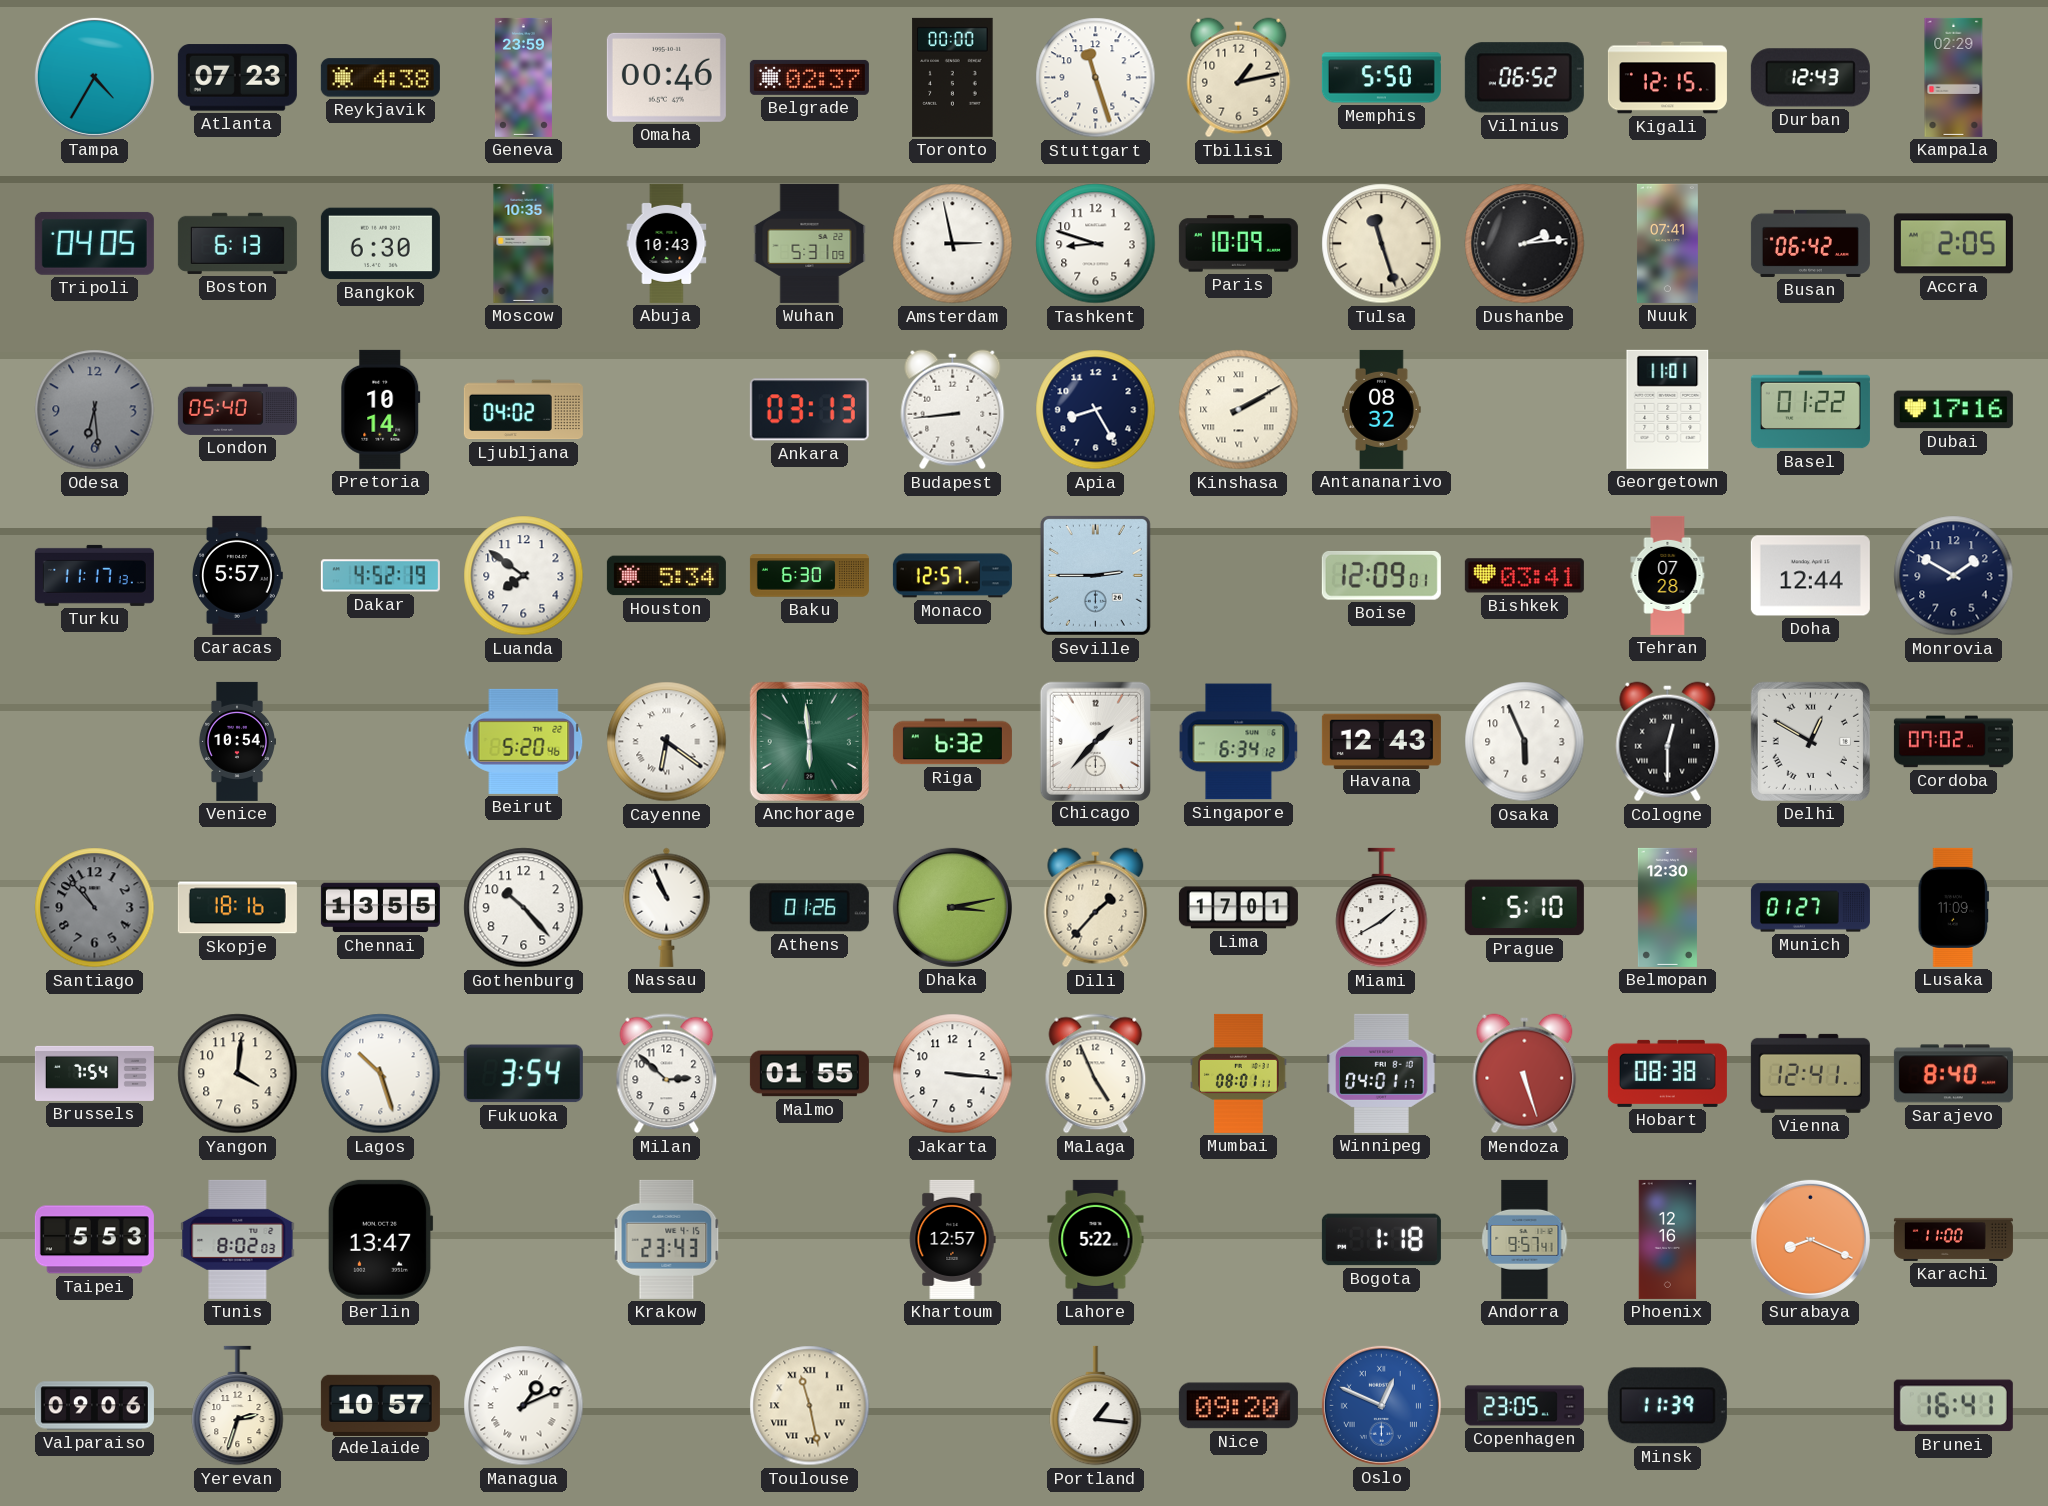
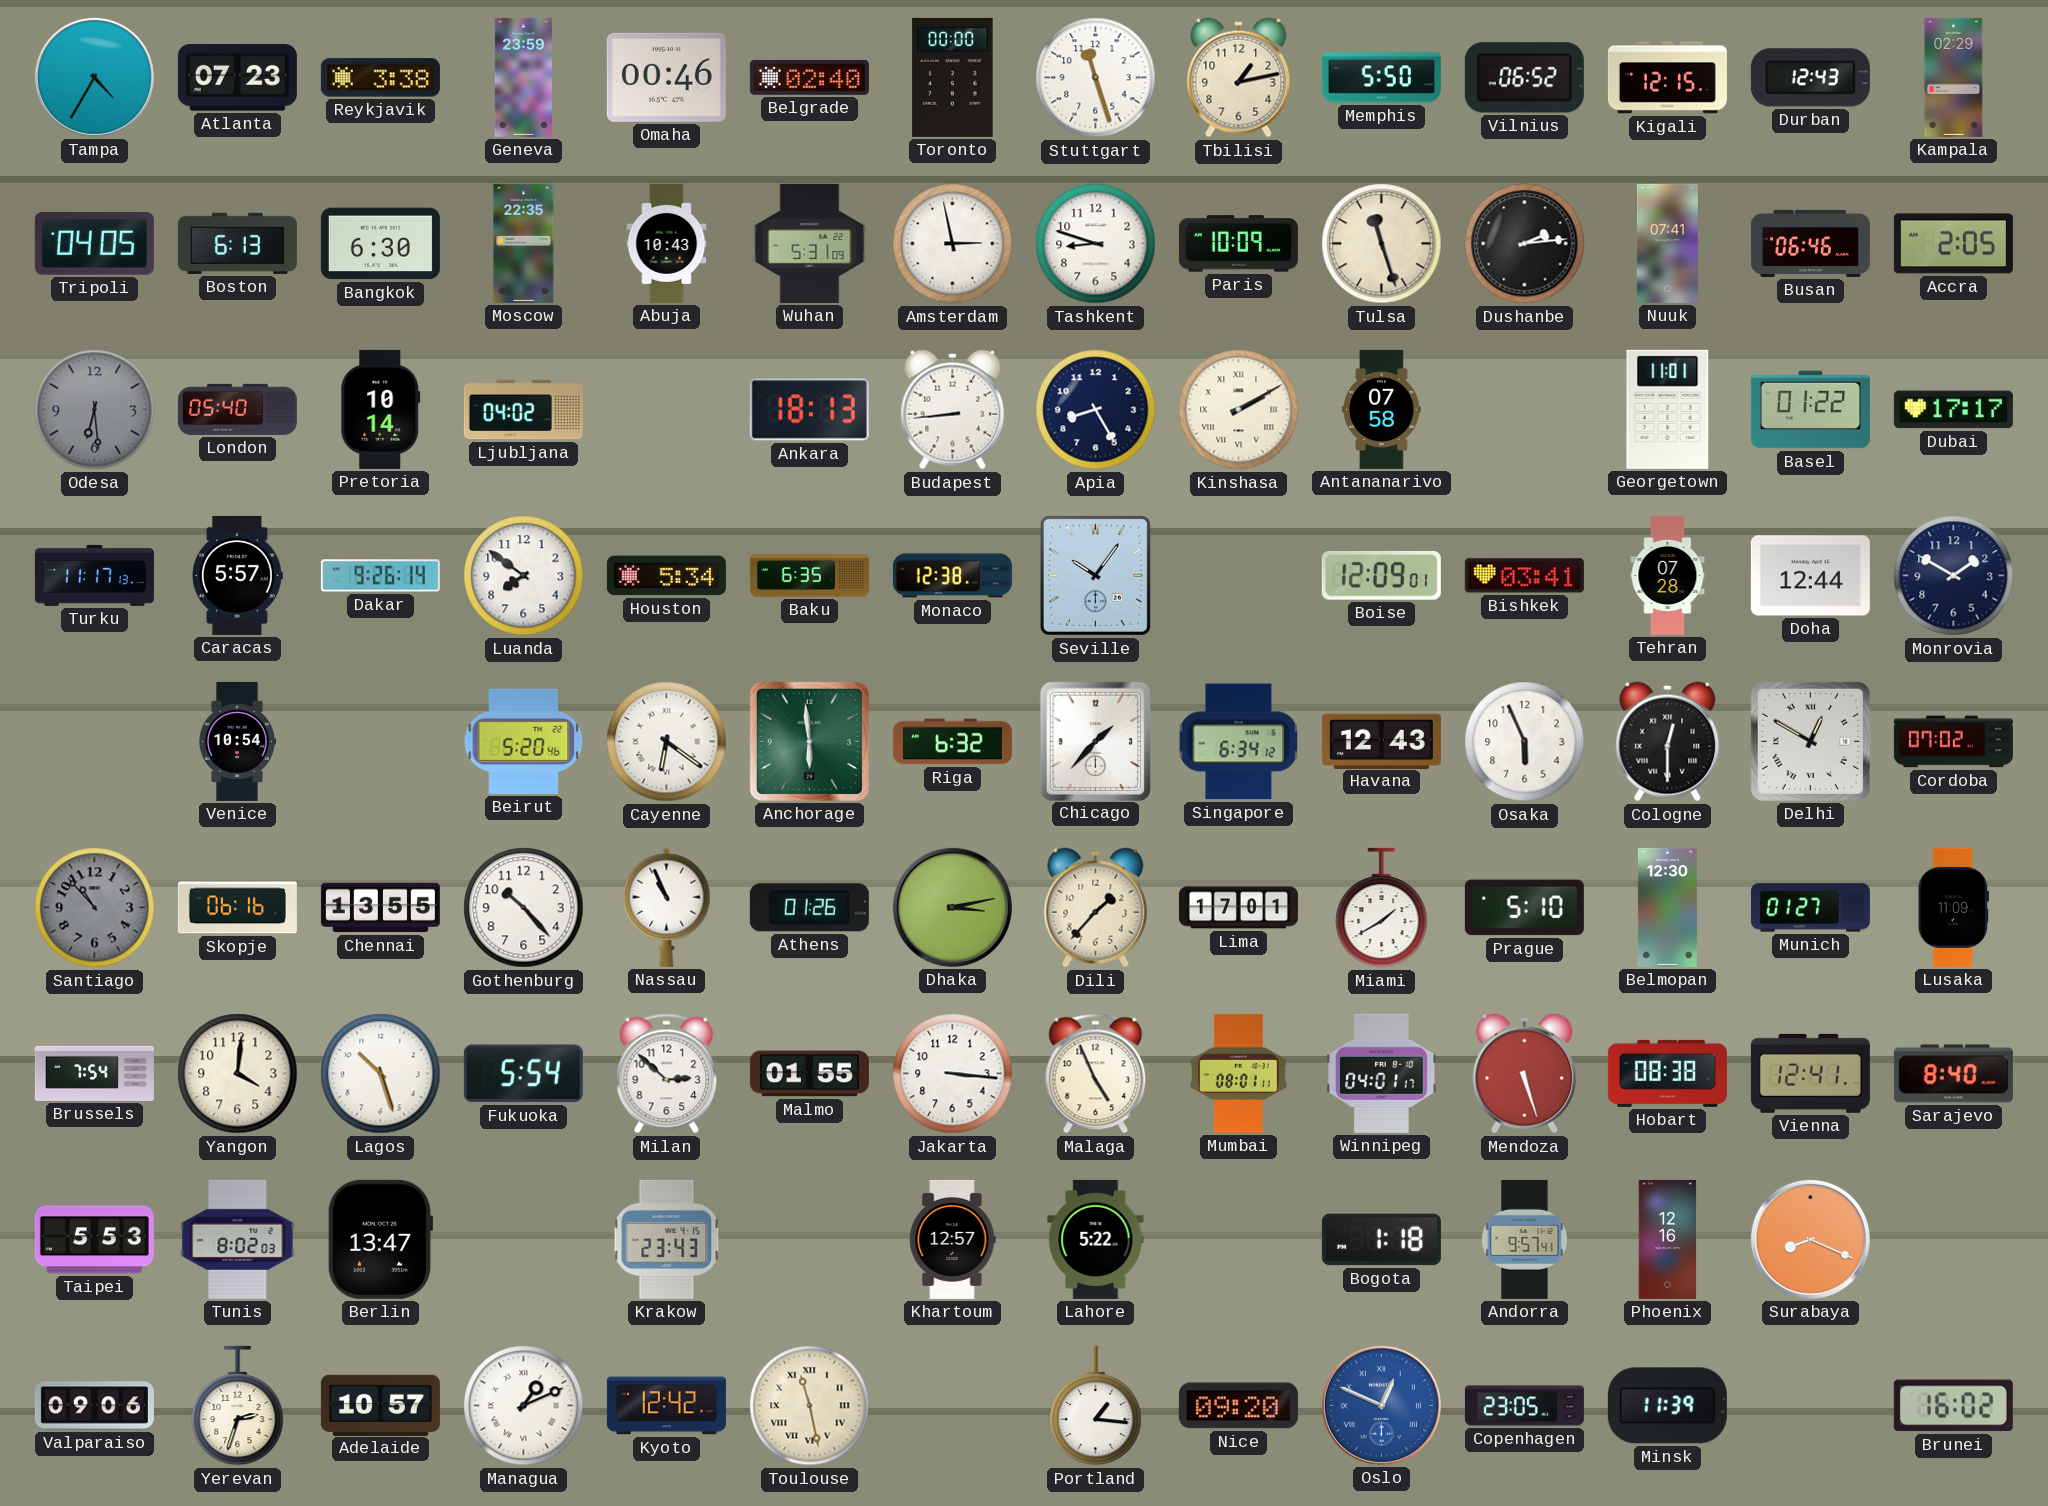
Reykjavik: 4:38 -> 3:38
Belgrade: 02:37 -> 02:40
Moscow: 10:35 -> 22:35
Busan: 06:42 -> 06:46
Ankara: 03:13 -> 18:13
Antananarivo: 08:32 -> 07:58
Dubai: 17:16 -> 17:17
Dakar: 4:52 -> 9:26
Baku: 6:30 -> 6:35
Monaco: 12:57 -> 12:38
Seville: 2:45 -> 10:06
Skopje: 18:16 -> 06:16
Fukuoka: 3:54 -> 5:54
Karachi: 11:00 -> none
Kyoto: none -> 12:42
Brunei: 16:41 -> 16:02
